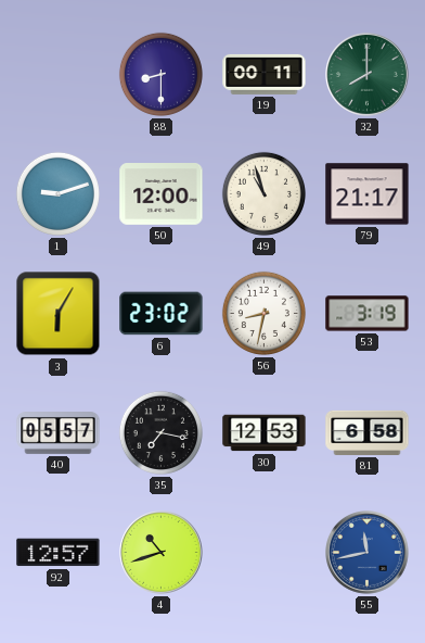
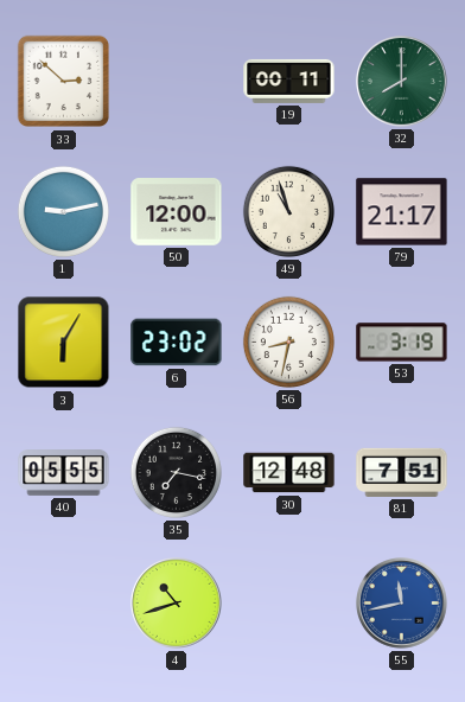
33: none -> 2:52
88: 8:30 -> none
1: 9:12 -> 9:13
40: 05:57 -> 05:55
30: 12:53 -> 12:48
81: 6:58 -> 7:51
92: 12:57 -> none
